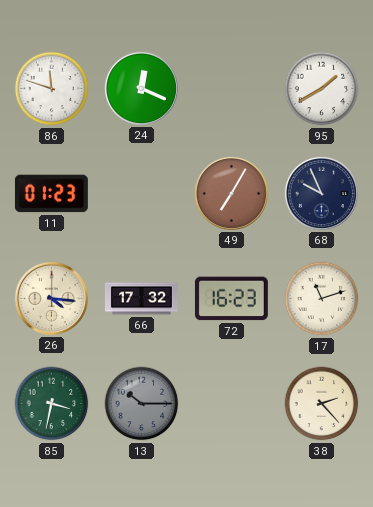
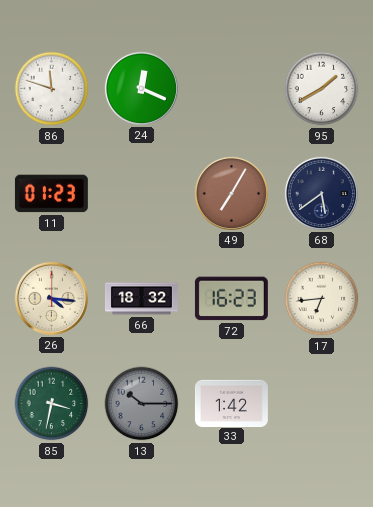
68: 9:56 -> 5:39
66: 17:32 -> 18:32
17: 11:12 -> 6:44
33: none -> 1:42
38: 2:23 -> none
